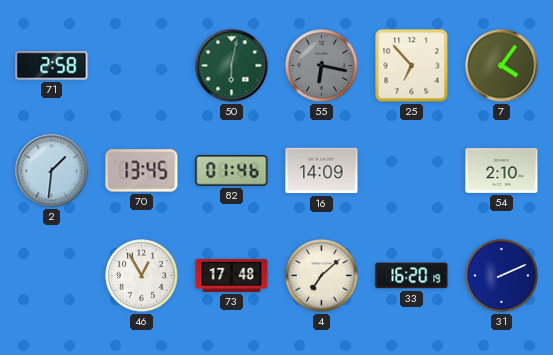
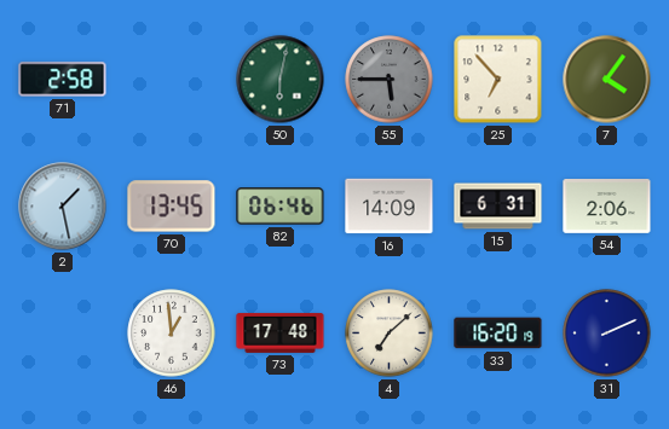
55: 6:17 -> 5:45
2: 1:31 -> 1:28
82: 01:46 -> 06:46
15: none -> 6:31
54: 2:10 -> 2:06
46: 12:55 -> 12:59
